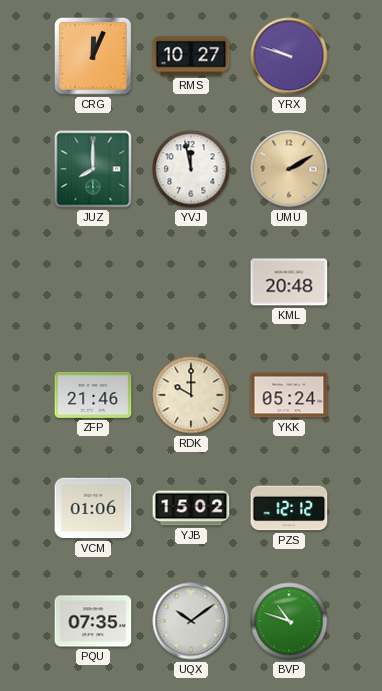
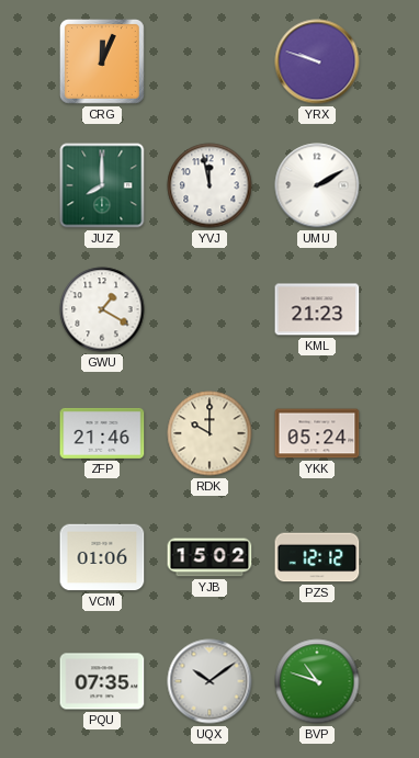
RMS: 10:27 -> none
UMU dial: champagne -> white
GWU: none -> 1:20
KML: 20:48 -> 21:23
